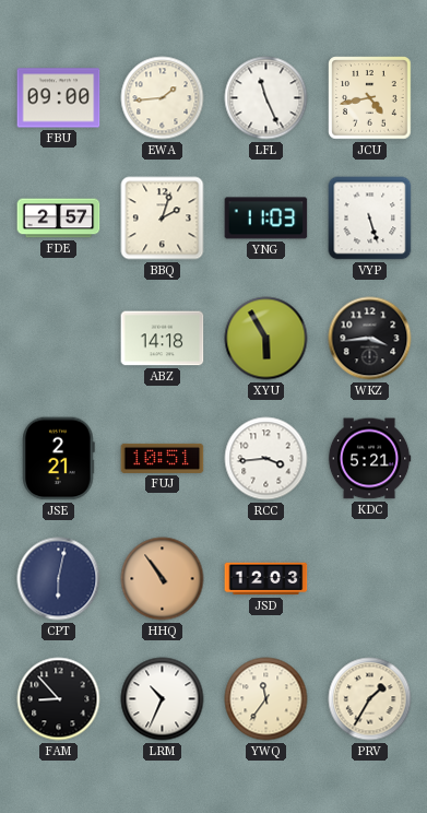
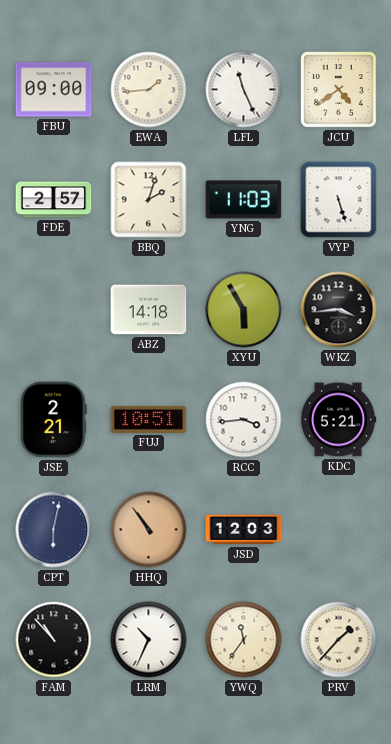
JCU: 4:43 -> 4:39
FAM: 8:53 -> 10:53
PRV: 1:35 -> 1:37
